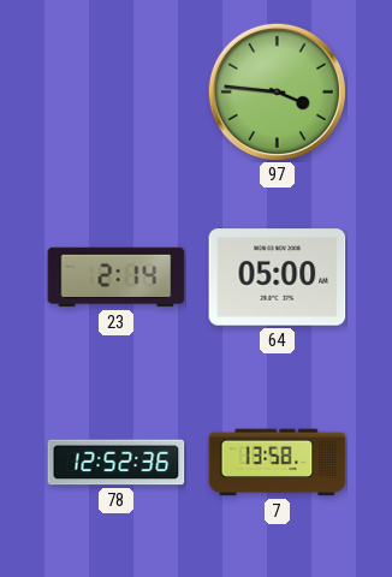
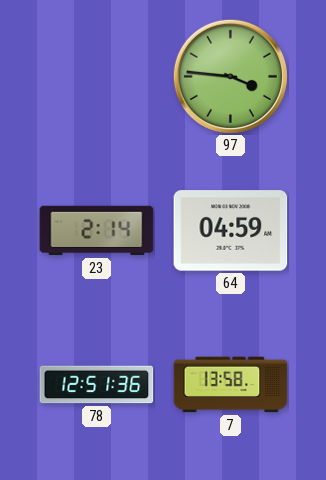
64: 05:00 -> 04:59
78: 12:52 -> 12:51
